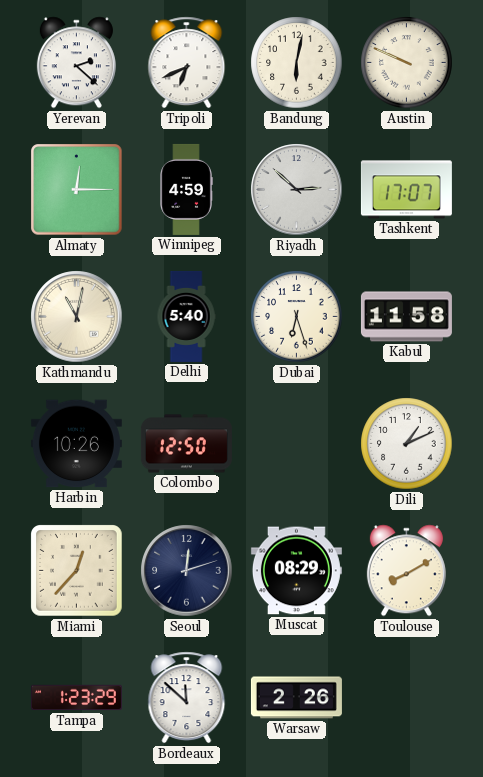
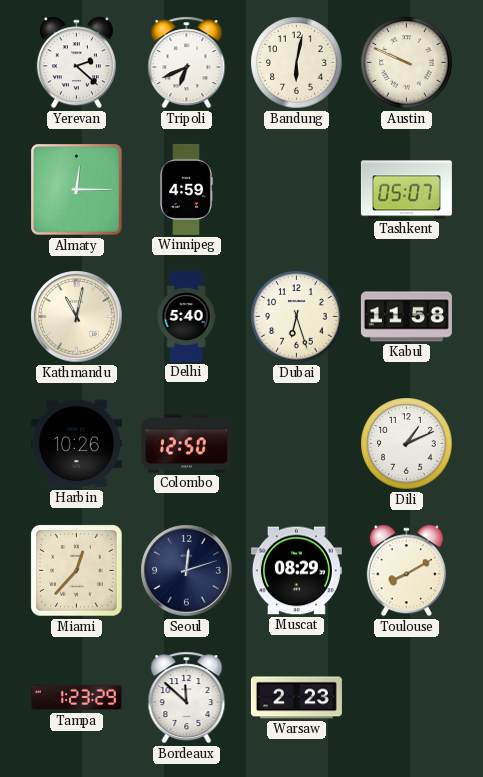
Riyadh: 2:52 -> none
Tashkent: 17:07 -> 05:07
Warsaw: 2:26 -> 2:23
